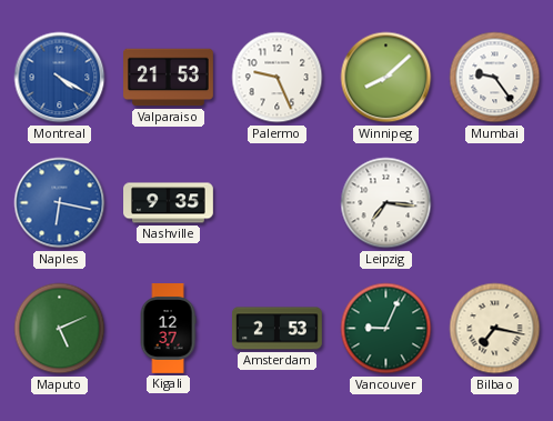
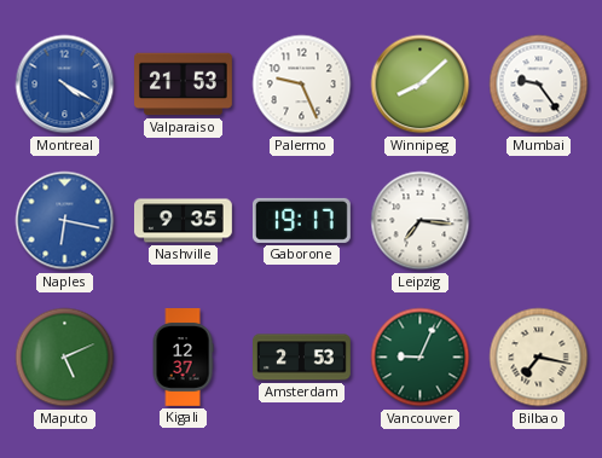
Gaborone: none -> 19:17
